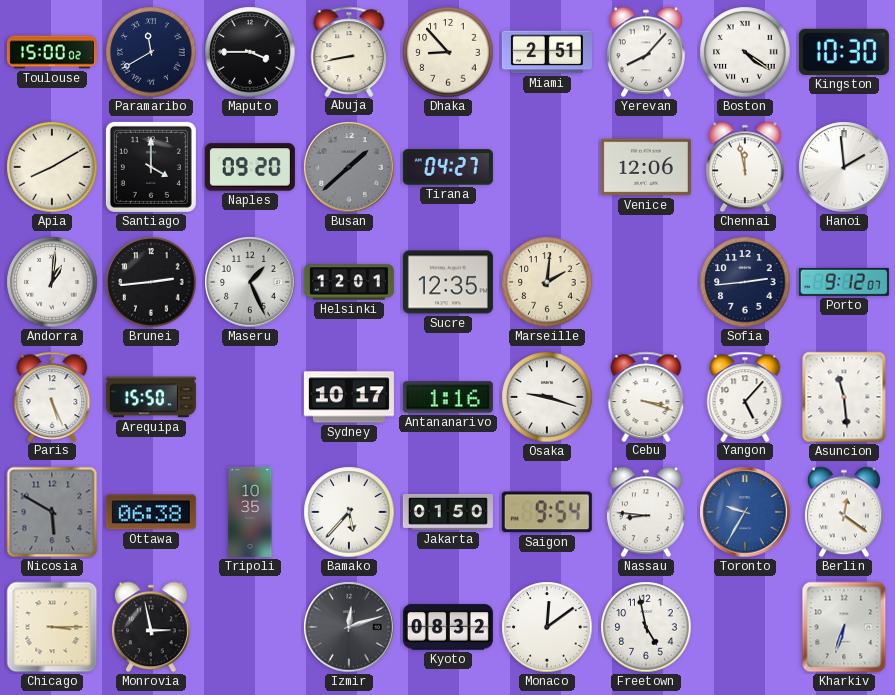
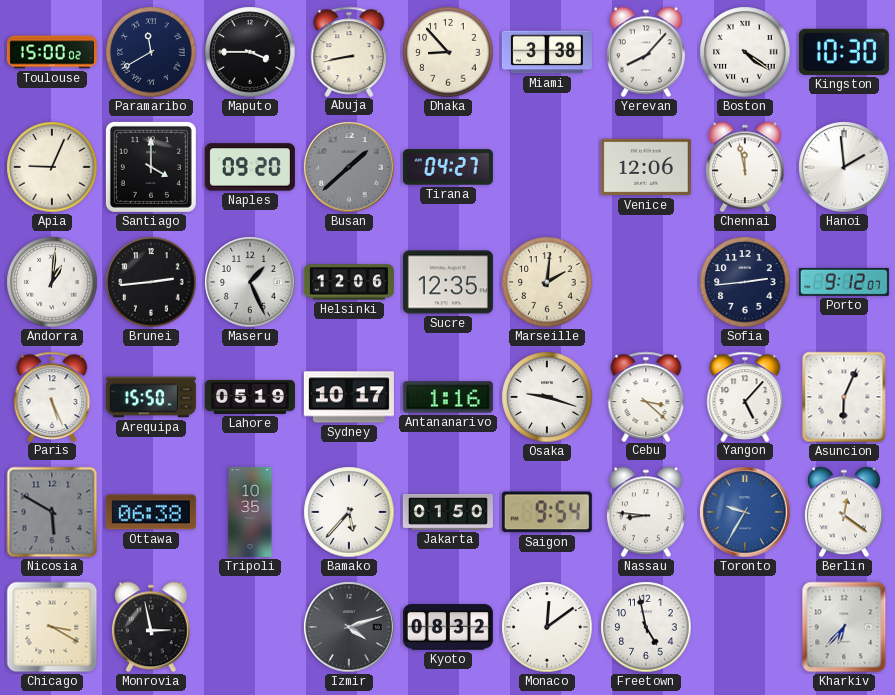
Miami: 2:51 -> 3:38
Apia: 8:10 -> 9:04
Helsinki: 12:01 -> 12:06
Lahore: none -> 05:19
Cebu: 3:18 -> 3:22
Asuncion: 11:29 -> 6:04
Chicago: 3:15 -> 3:20
Izmir: 12:12 -> 4:12
Kharkiv: 6:33 -> 6:37
